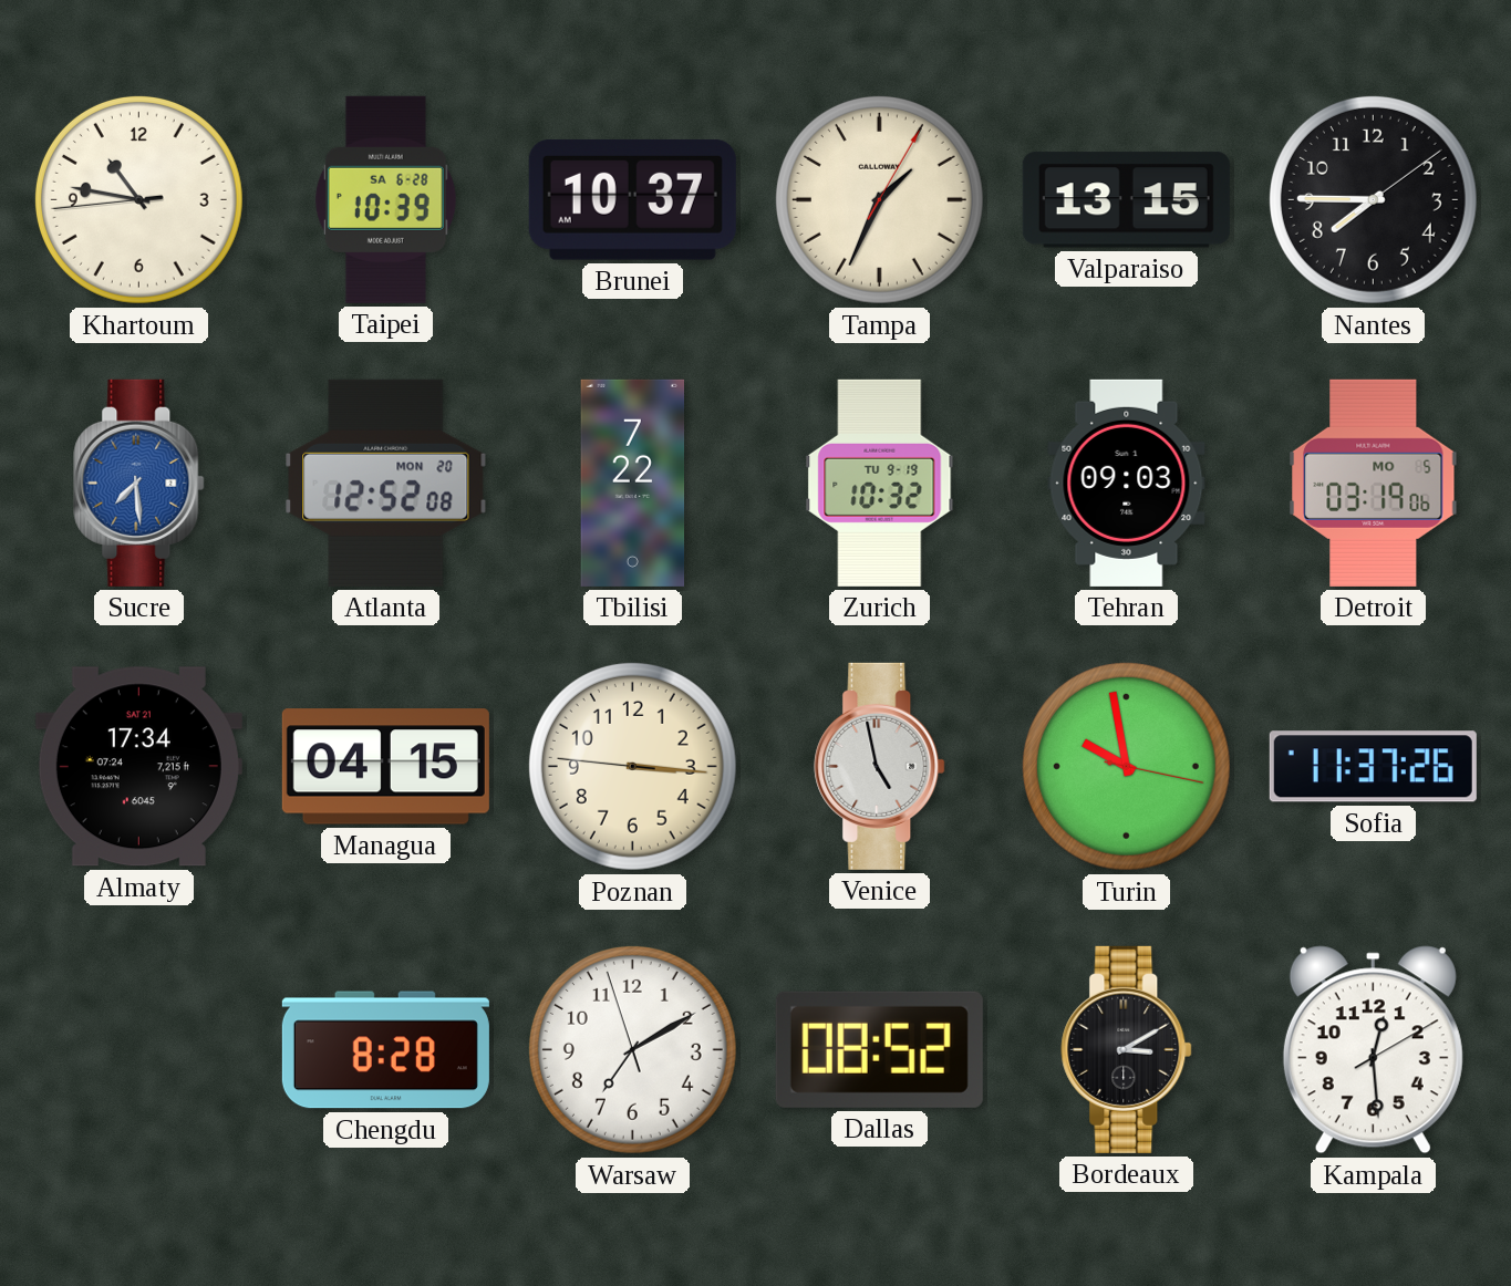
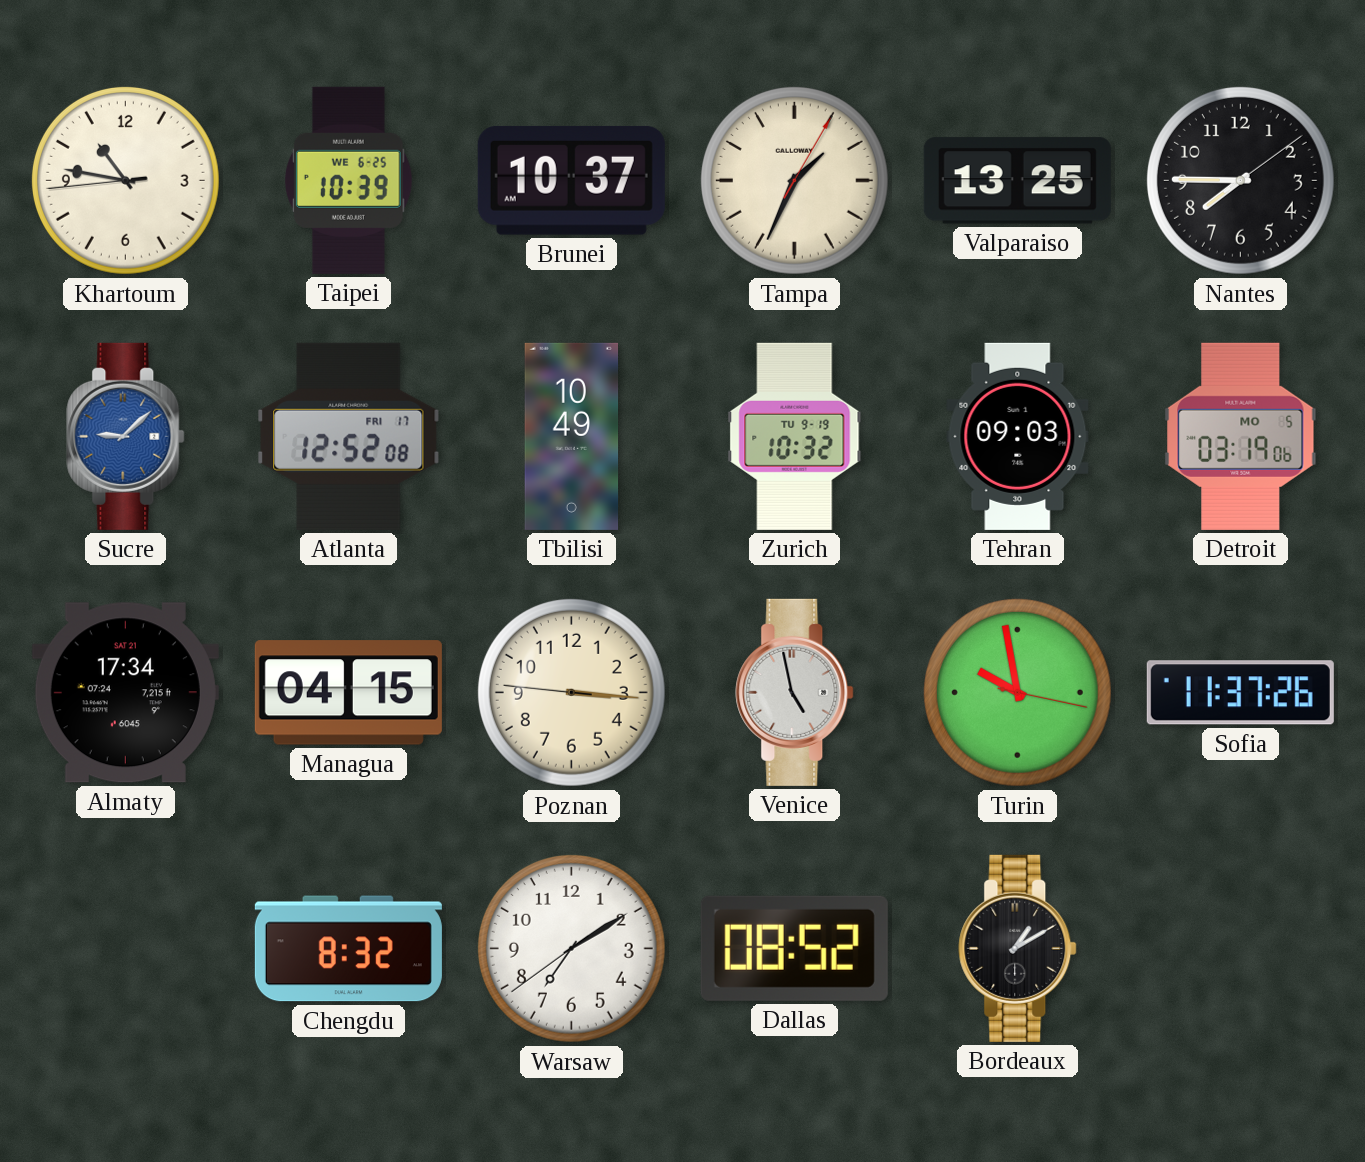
Taipei date: SA 6-28 -> WE 6-25
Valparaiso: 13:15 -> 13:25
Sucre: 7:29 -> 9:08
Atlanta date: MON 20 -> FRI 17
Tbilisi: 7:22 -> 10:49
Chengdu: 8:28 -> 8:32
Warsaw: 7:09:57 -> 7:09:39
Bordeaux: 3:10 -> 1:10
Kampala: 12:29 -> none
